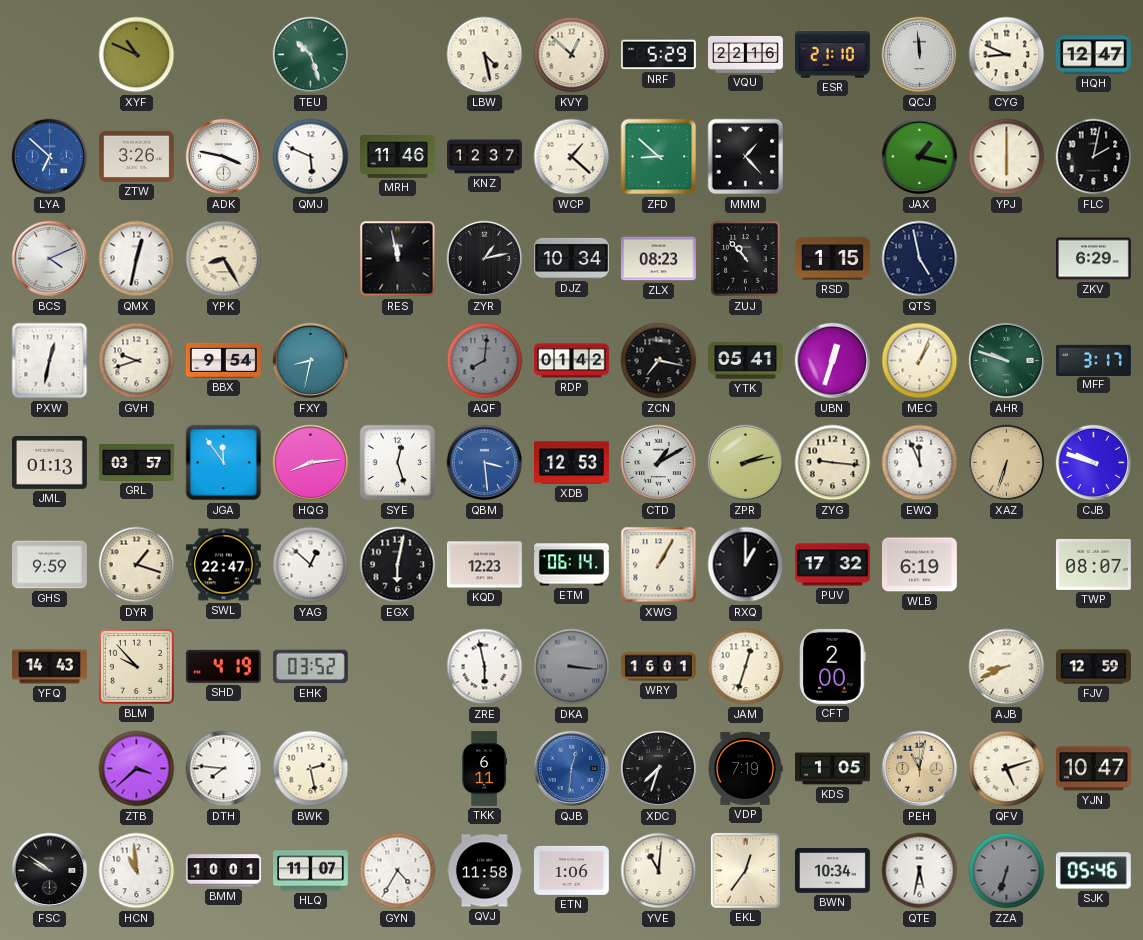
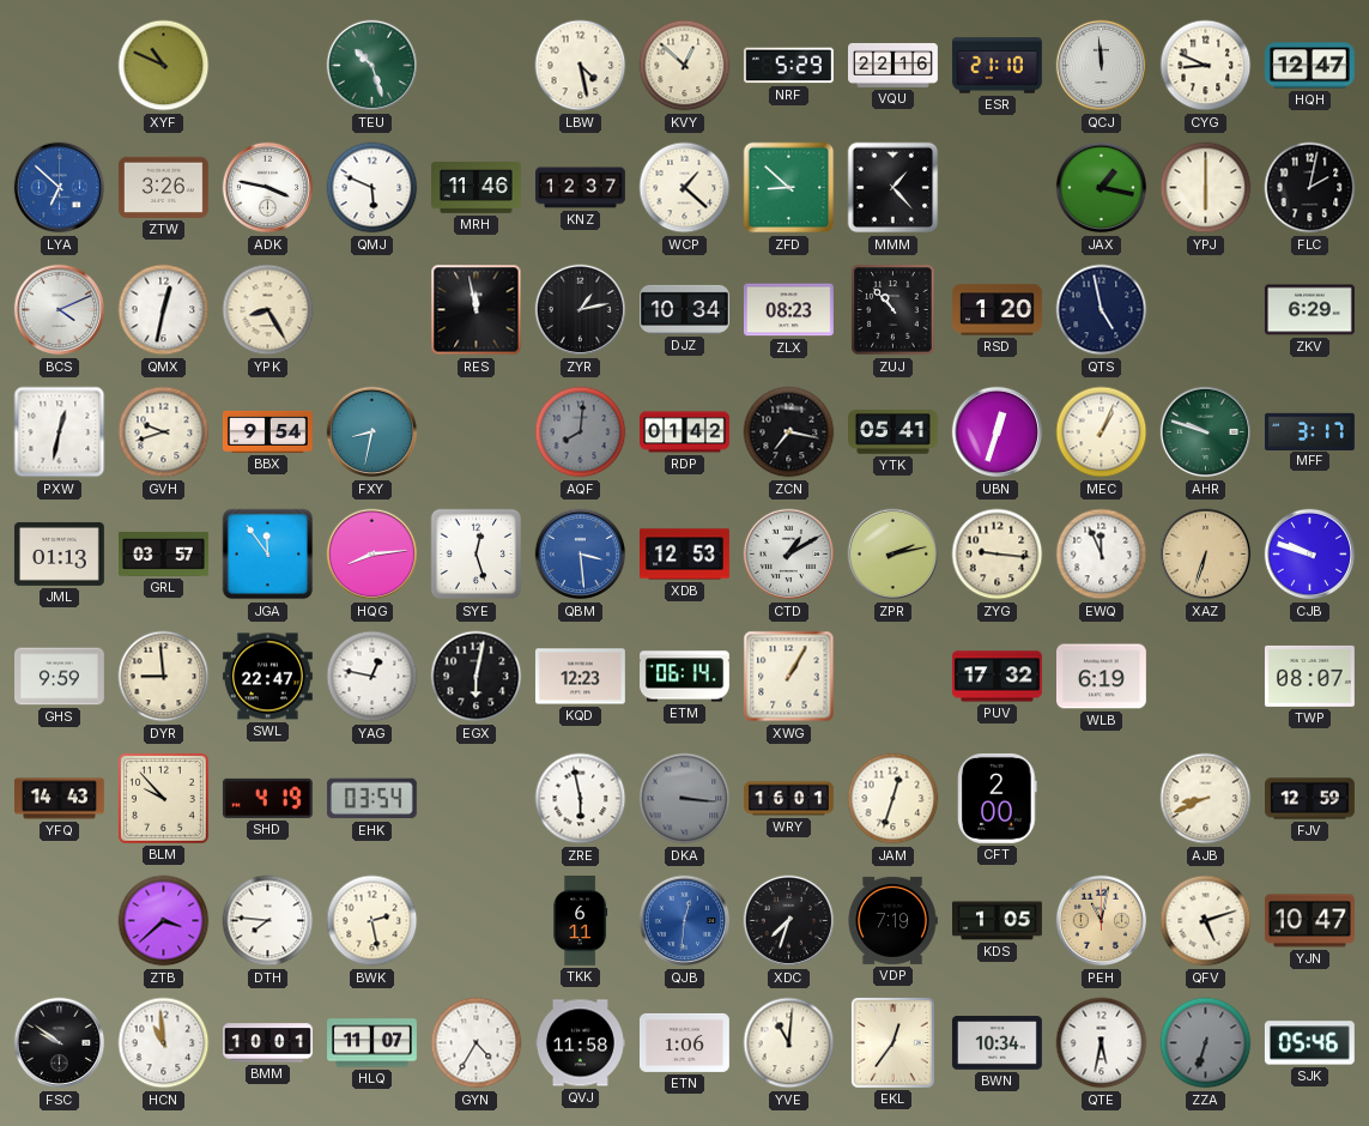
RSD: 1:15 -> 1:20
DYR: 1:18 -> 8:59
YAG: 12:52 -> 12:47
RXQ: 1:00 -> none
EHK: 03:52 -> 03:54
